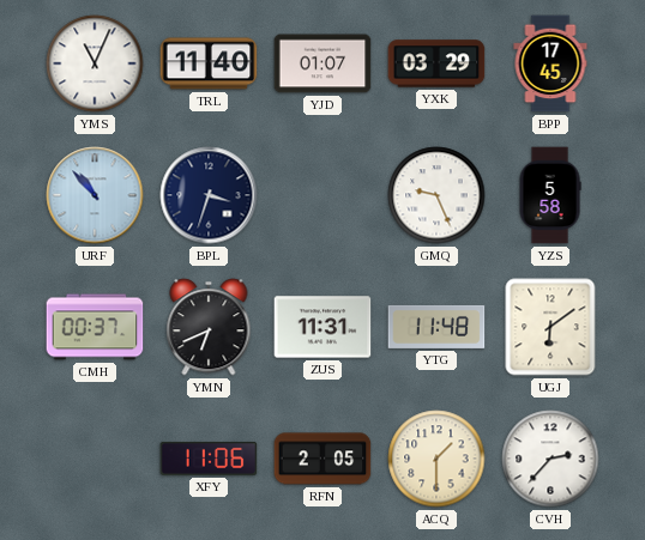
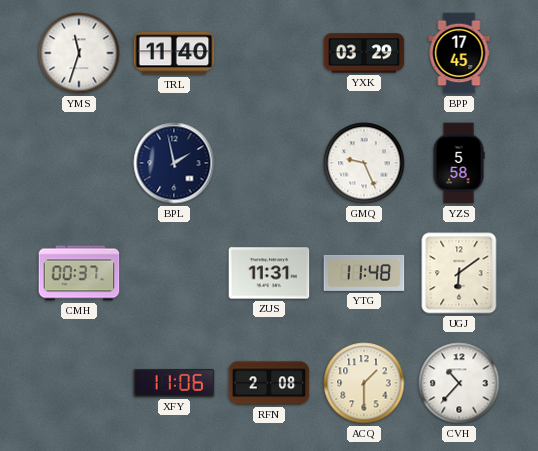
YMS: 11:04 -> 11:33
YJD: 01:07 -> none
URF: 10:53 -> none
BPL: 3:33 -> 1:58
YMN: 6:41 -> none
RFN: 2:05 -> 2:08
CVH: 2:37 -> 10:37
